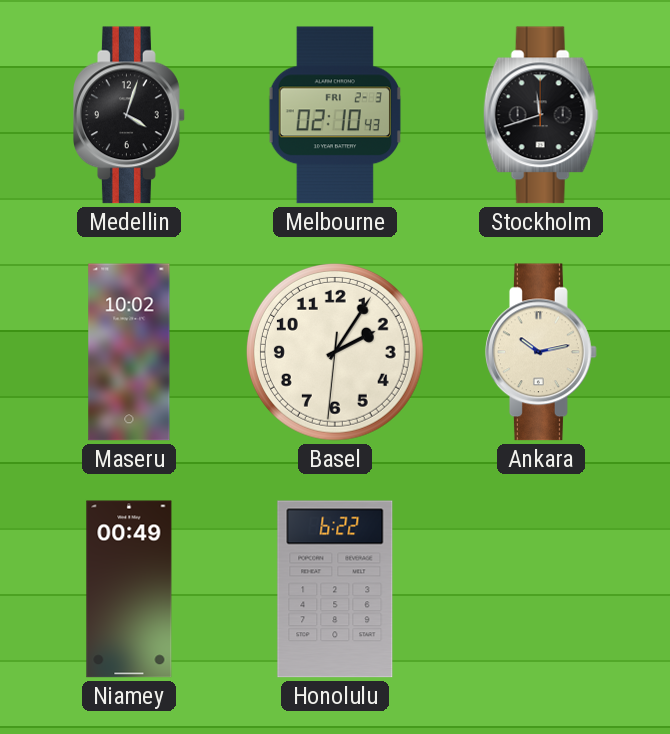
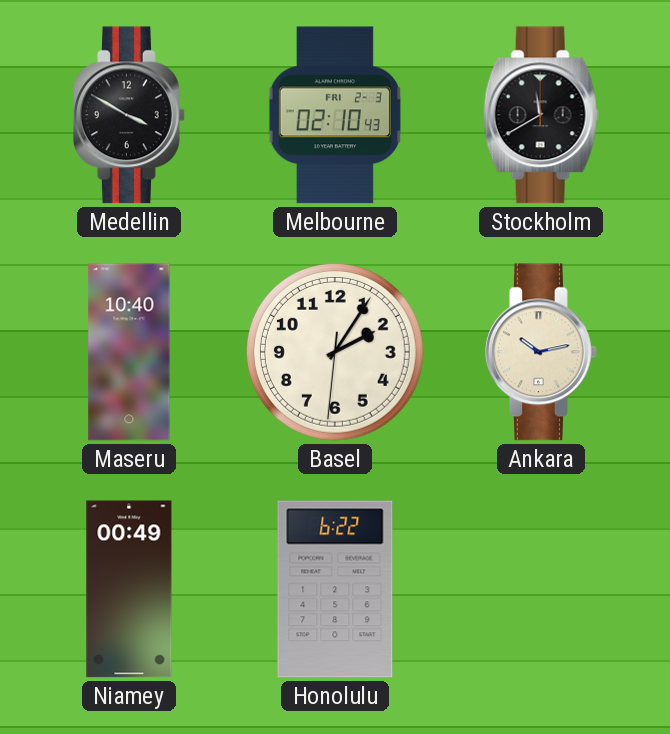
Medellin: 4:03 -> 3:50
Stockholm: 11:42 -> 11:40
Maseru: 10:02 -> 10:40
